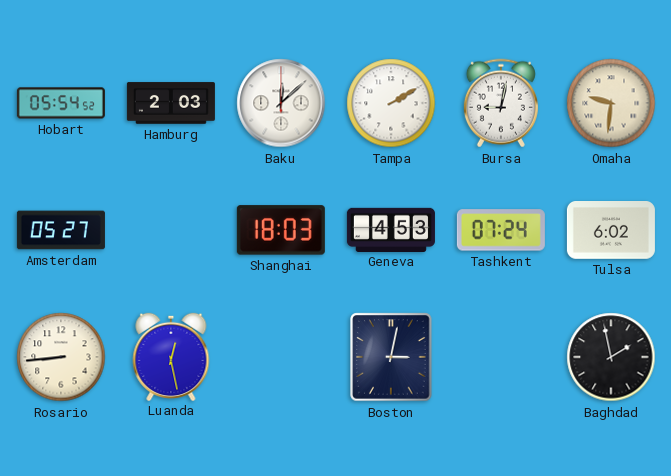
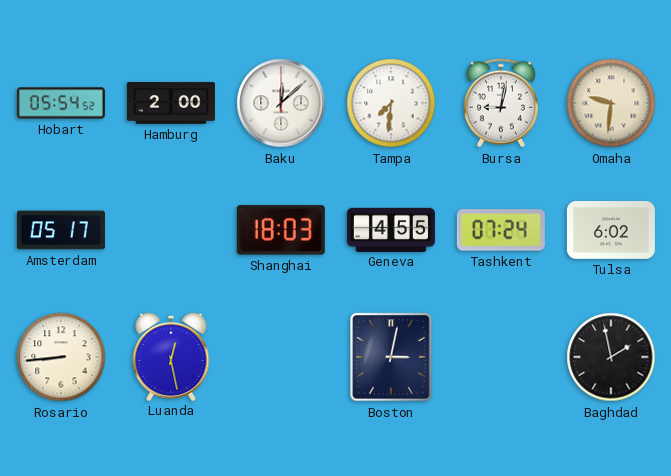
Hamburg: 2:03 -> 2:00
Tampa: 2:10 -> 7:31
Amsterdam: 05:27 -> 05:17
Geneva: 4:53 -> 4:55
